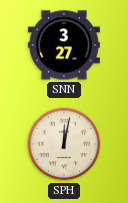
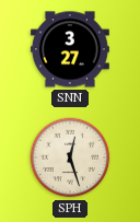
SPH: 12:02 -> 12:27
